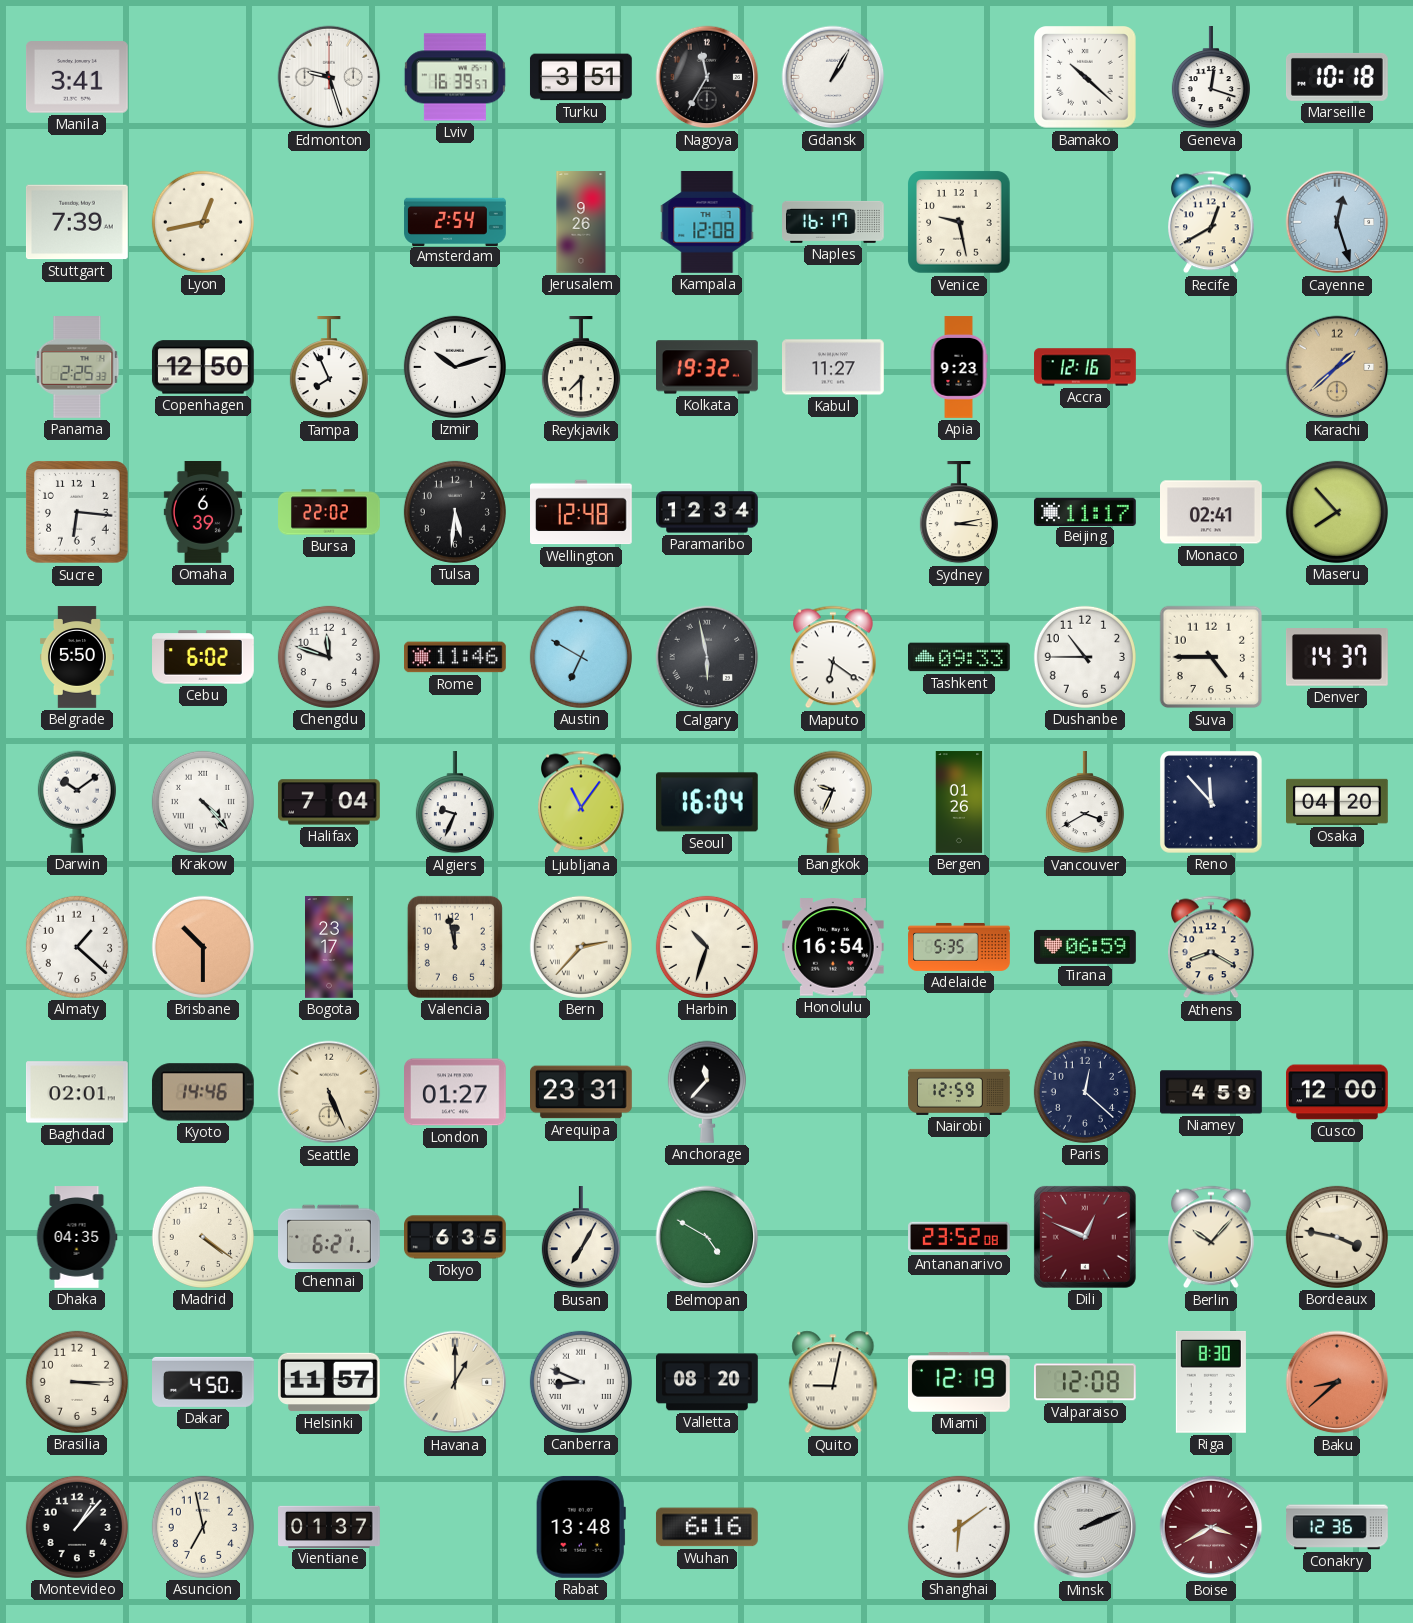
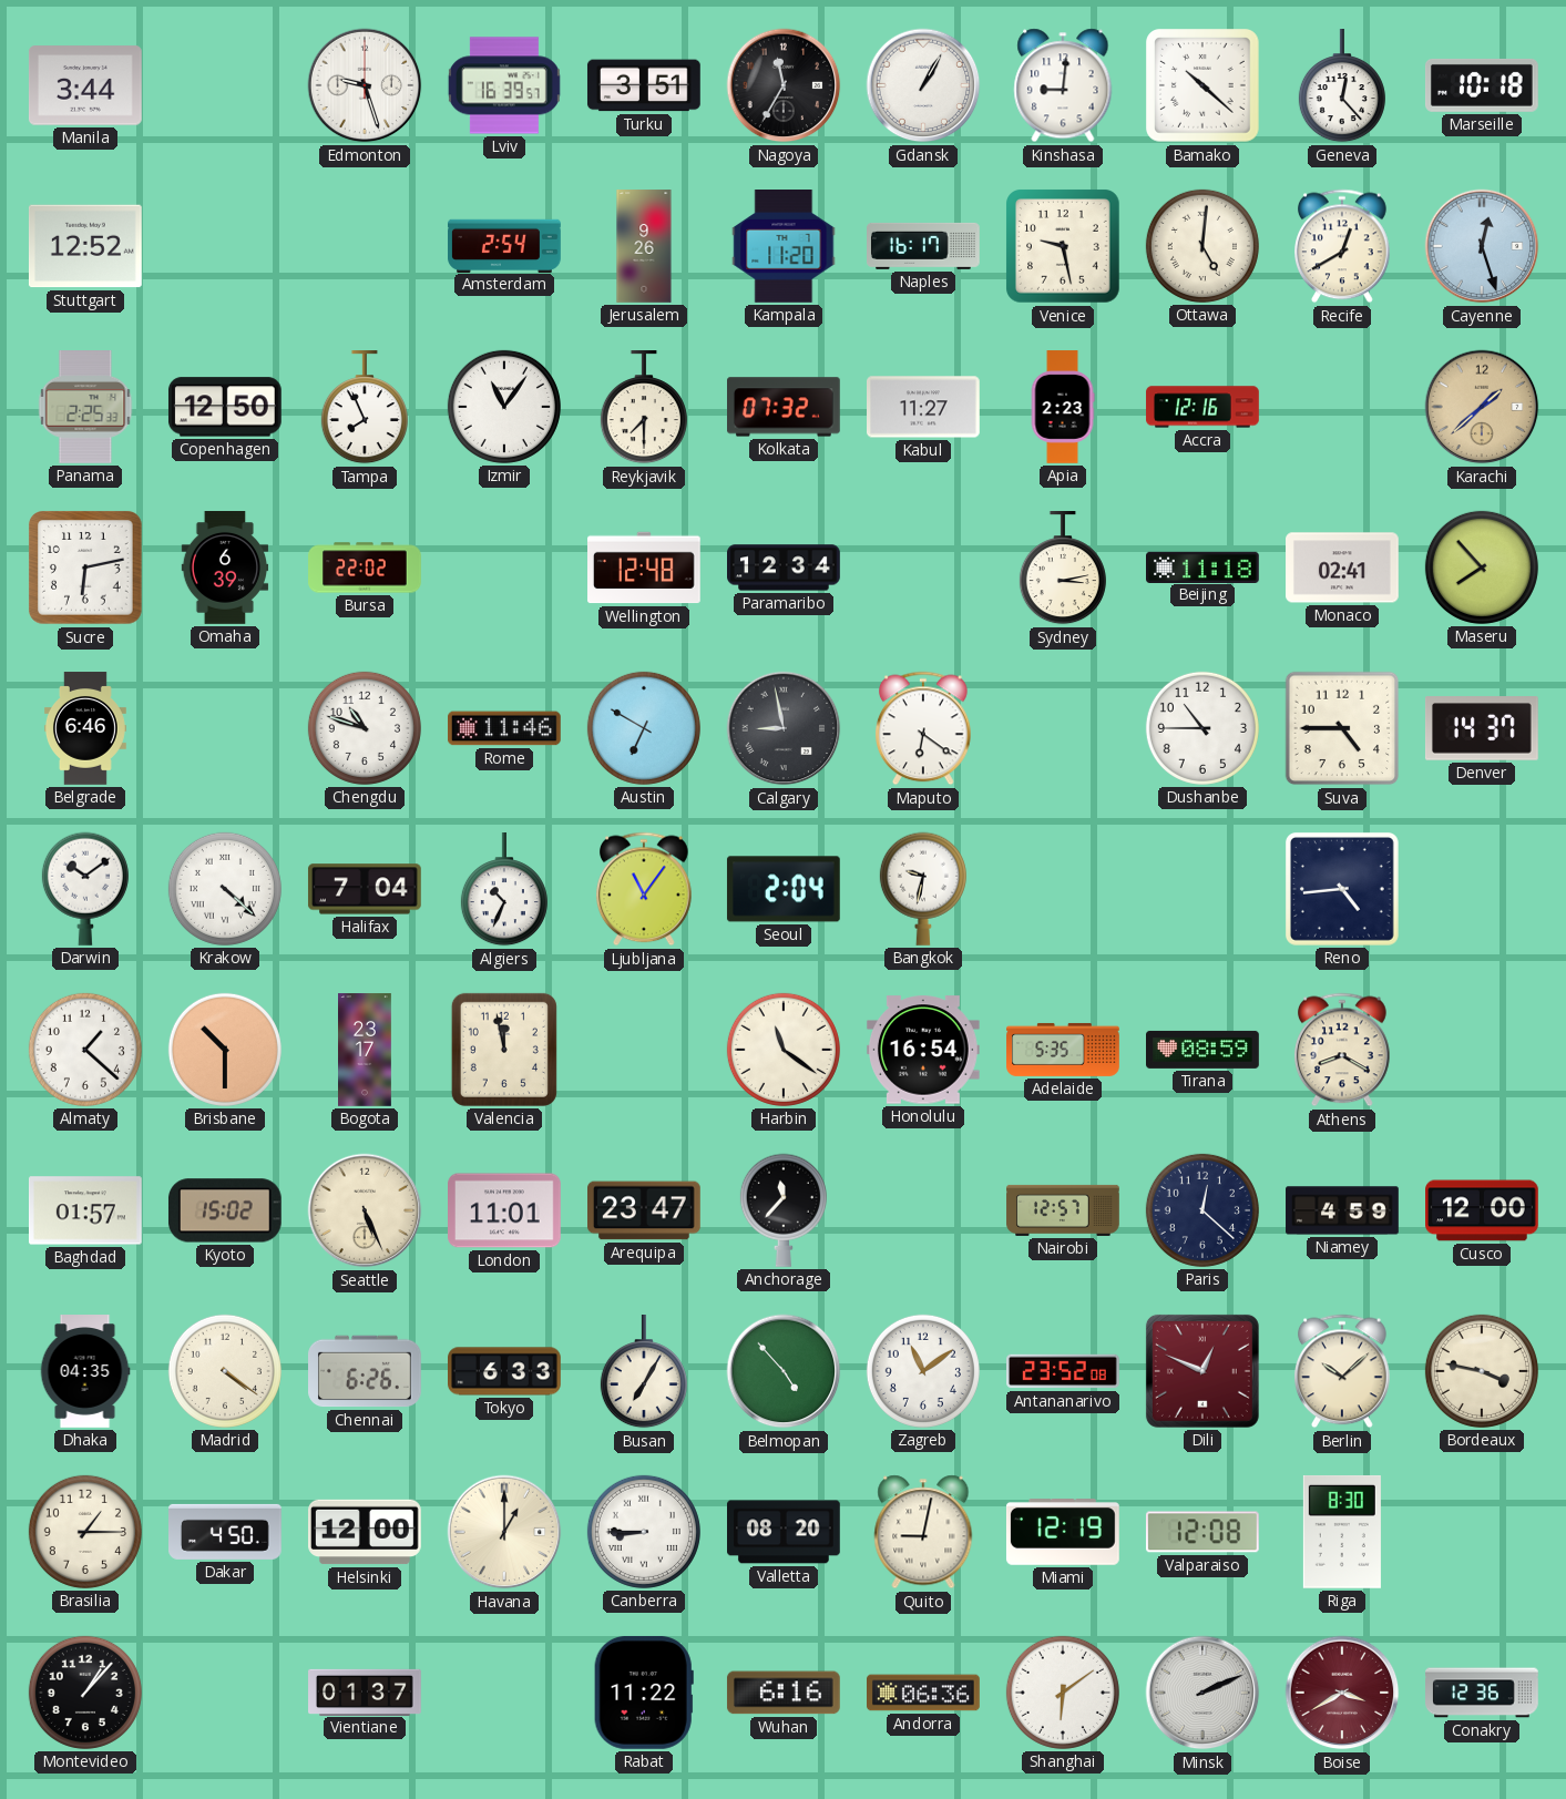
Manila: 3:41 -> 3:44
Kinshasa: none -> 9:01
Geneva: 12:18 -> 12:23
Stuttgart: 7:39 -> 12:52
Lyon: 12:43 -> none
Kampala: 12:08 -> 11:20
Ottawa: none -> 5:01
Izmir: 10:12 -> 11:06
Kolkata: 19:32 -> 07:32
Apia: 9:23 -> 2:23
Sucre: 6:16 -> 6:13
Tulsa: 5:31 -> none
Beijing: 11:17 -> 11:18
Belgrade: 5:50 -> 6:46
Cebu: 6:02 -> none
Chengdu: 11:48 -> 10:48
Calgary: 5:58 -> 8:58
Tashkent: 09:33 -> none
Krakow: 4:23 -> 4:22
Algiers: 9:34 -> 10:34
Seoul: 16:04 -> 2:04
Bangkok: 9:34 -> 9:32
Bergen: 01:26 -> none
Vancouver: 3:40 -> none
Reno: 11:53 -> 4:44
Osaka: 04:20 -> none
Bern: 2:37 -> none
Harbin: 10:33 -> 11:21
Tirana: 06:59 -> 08:59
Baghdad: 02:01 -> 01:57
Kyoto: 14:46 -> 15:02
London: 01:27 -> 11:01
Arequipa: 23:31 -> 23:47
Nairobi: 12:59 -> 12:57
Chennai: 6:21 -> 6:26
Tokyo: 6:35 -> 6:33
Belmopan: 4:50 -> 4:53
Zagreb: none -> 11:09
Berlin: 10:07 -> 10:08
Brasilia: 3:15 -> 1:15
Helsinki: 11:57 -> 12:00
Canberra: 8:49 -> 8:45
Baku: 8:38 -> none
Asuncion: 6:58 -> none
Rabat: 13:48 -> 11:22
Andorra: none -> 06:36
